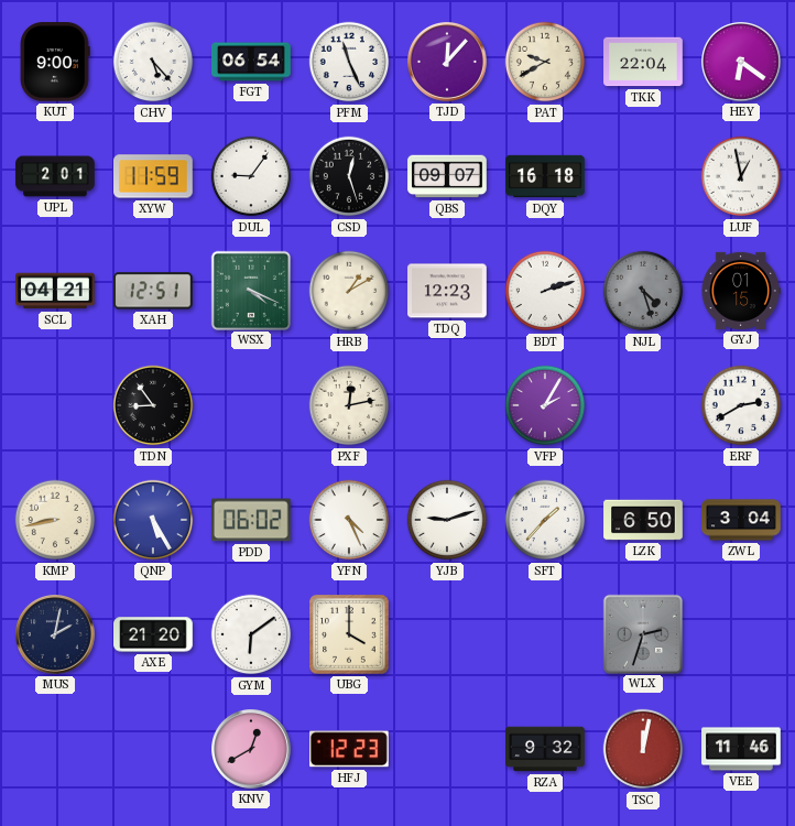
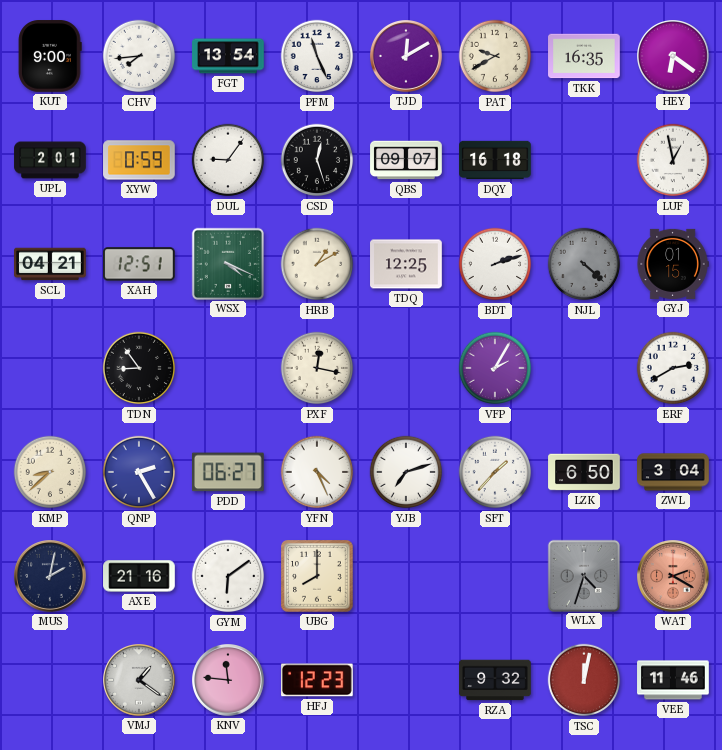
CHV: 5:23 -> 7:44
FGT: 06:54 -> 13:54
TJD: 12:07 -> 12:10
TKK: 22:04 -> 16:35
XYW: 11:59 -> 0:59
TDQ: 12:23 -> 12:25
NJL: 4:27 -> 4:22
PXF: 12:13 -> 12:17
KMP: 8:43 -> 8:38
QNP: 5:25 -> 2:25
PDD: 06:02 -> 06:27
YJB: 9:12 -> 7:12
AXE: 21:20 -> 21:16
UBG: 4:00 -> 8:00
WLX: 2:33 -> 4:33
WAT: none -> 2:20
VMJ: none -> 1:21
KNV: 12:40 -> 11:46
